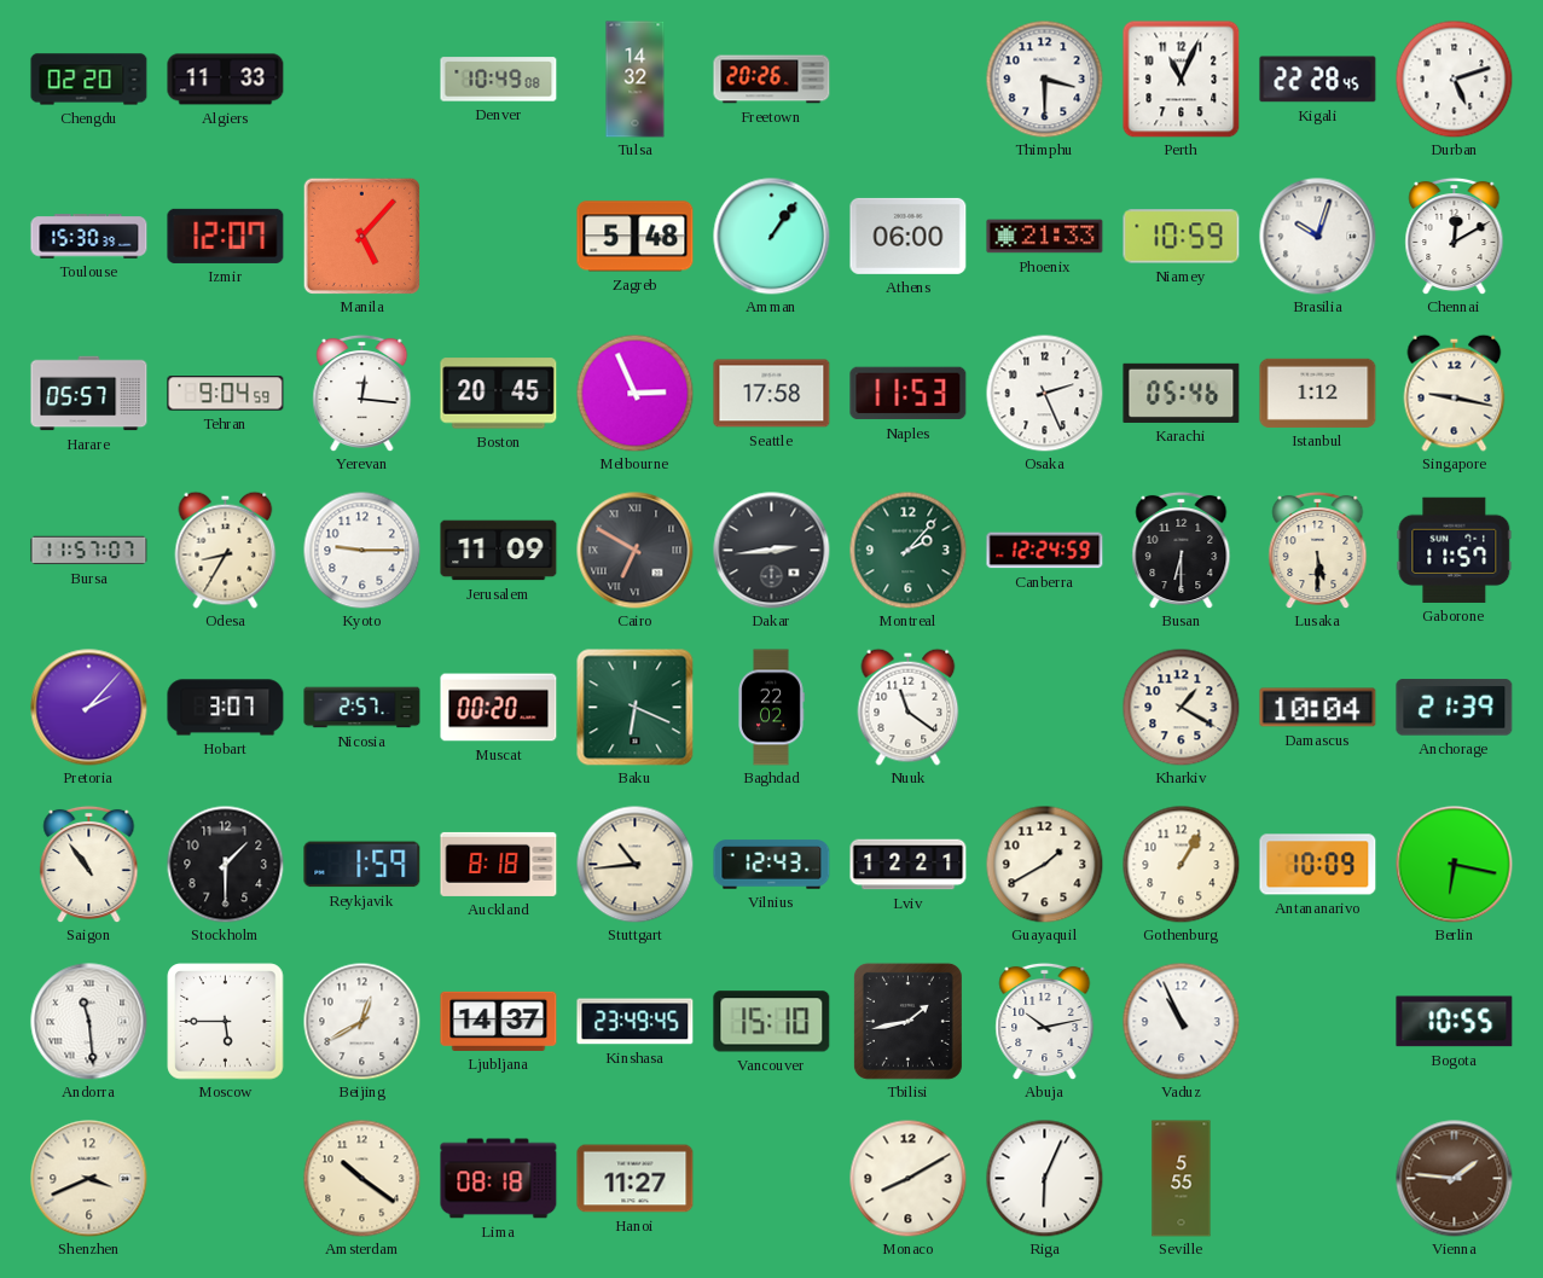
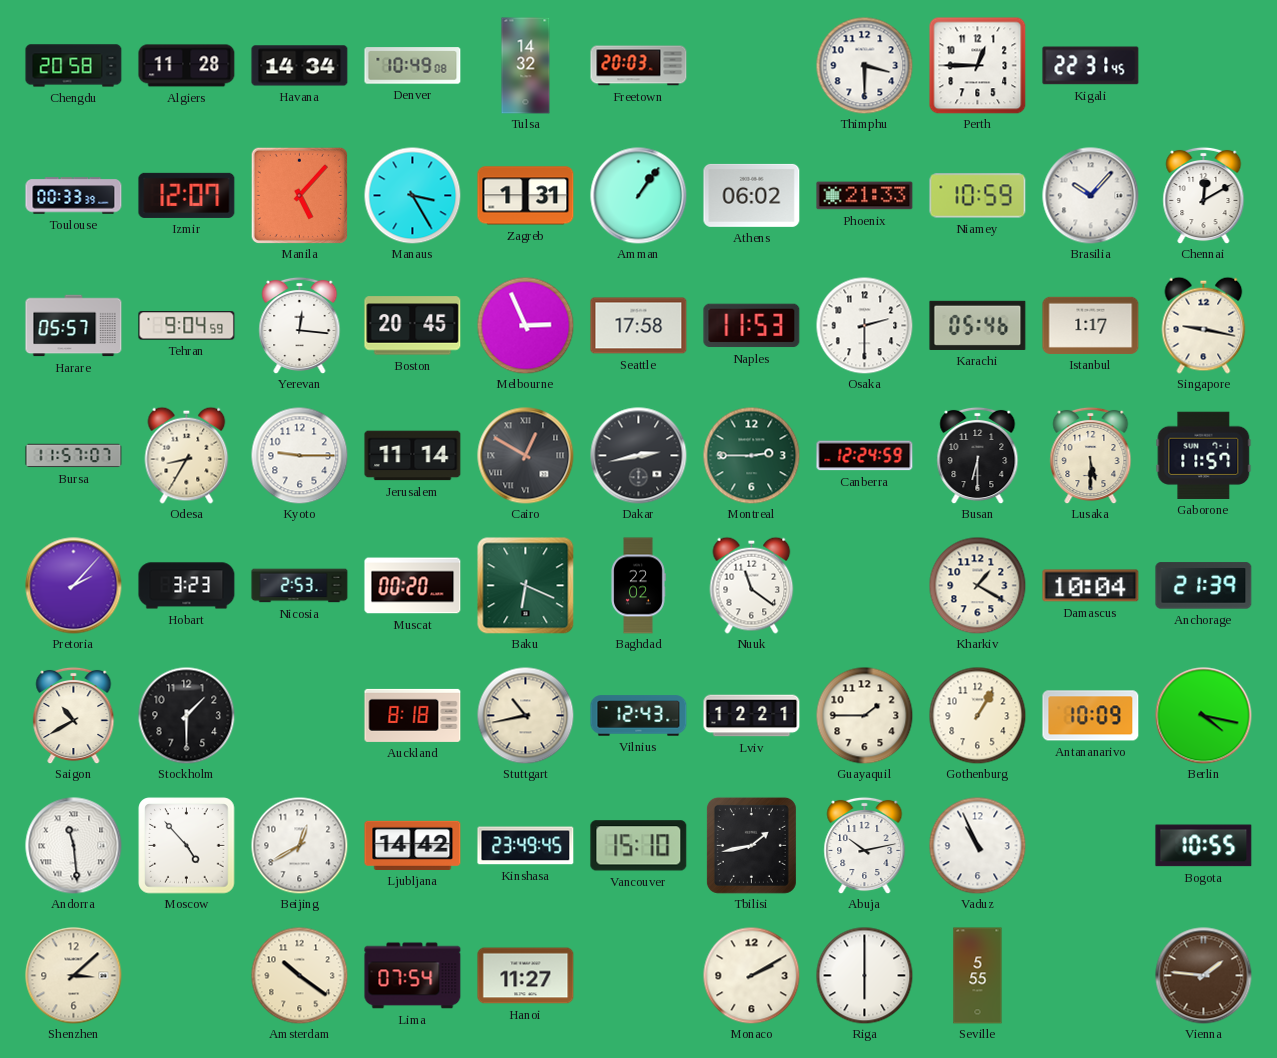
Chengdu: 02:20 -> 20:58
Algiers: 11:33 -> 11:28
Havana: none -> 14:34
Freetown: 20:26 -> 20:03
Perth: 11:04 -> 12:45
Kigali: 22:28 -> 22:31
Durban: 5:12 -> none
Toulouse: 15:30 -> 00:33
Manaus: none -> 3:25
Zagreb: 5:48 -> 1:31
Athens: 06:00 -> 06:02
Brasilia: 10:03 -> 10:07
Osaka: 2:26 -> 2:30
Istanbul: 1:12 -> 1:17
Jerusalem: 11:09 -> 11:14
Cairo: 6:50 -> 12:50
Dakar: 2:44 -> 2:43
Montreal: 2:07 -> 2:45
Hobart: 3:07 -> 3:23
Nicosia: 2:57 -> 2:53
Saigon: 10:54 -> 10:40
Reykjavik: 1:59 -> none
Stuttgart: 10:44 -> 10:43
Guayaquil: 1:40 -> 1:45
Berlin: 6:17 -> 4:17
Moscow: 5:45 -> 4:53
Ljubljana: 14:37 -> 14:42
Shenzhen: 3:41 -> 3:08
Lima: 08:18 -> 07:54
Monaco: 8:10 -> 2:10
Riga: 6:04 -> 6:00
